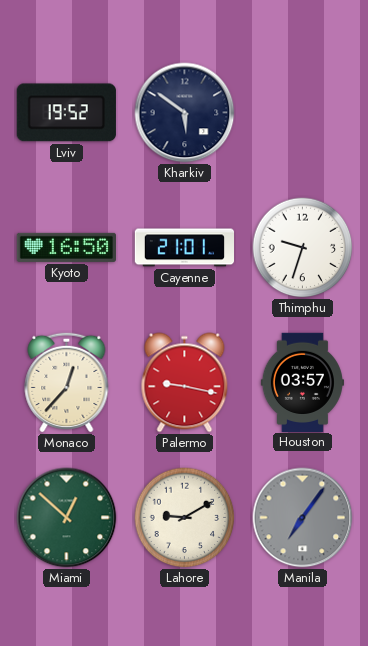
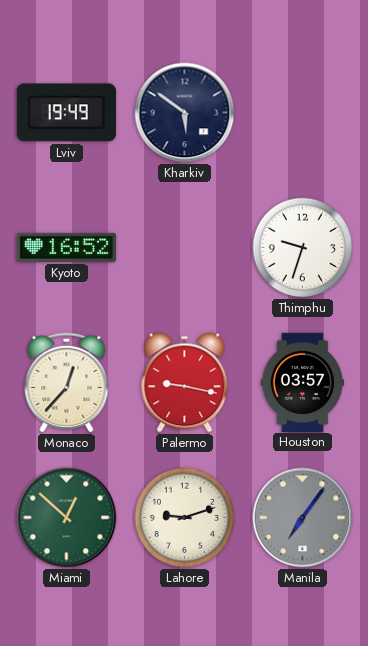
Lviv: 19:52 -> 19:49
Kyoto: 16:50 -> 16:52
Cayenne: 21:01 -> none
Lahore: 9:10 -> 9:12
